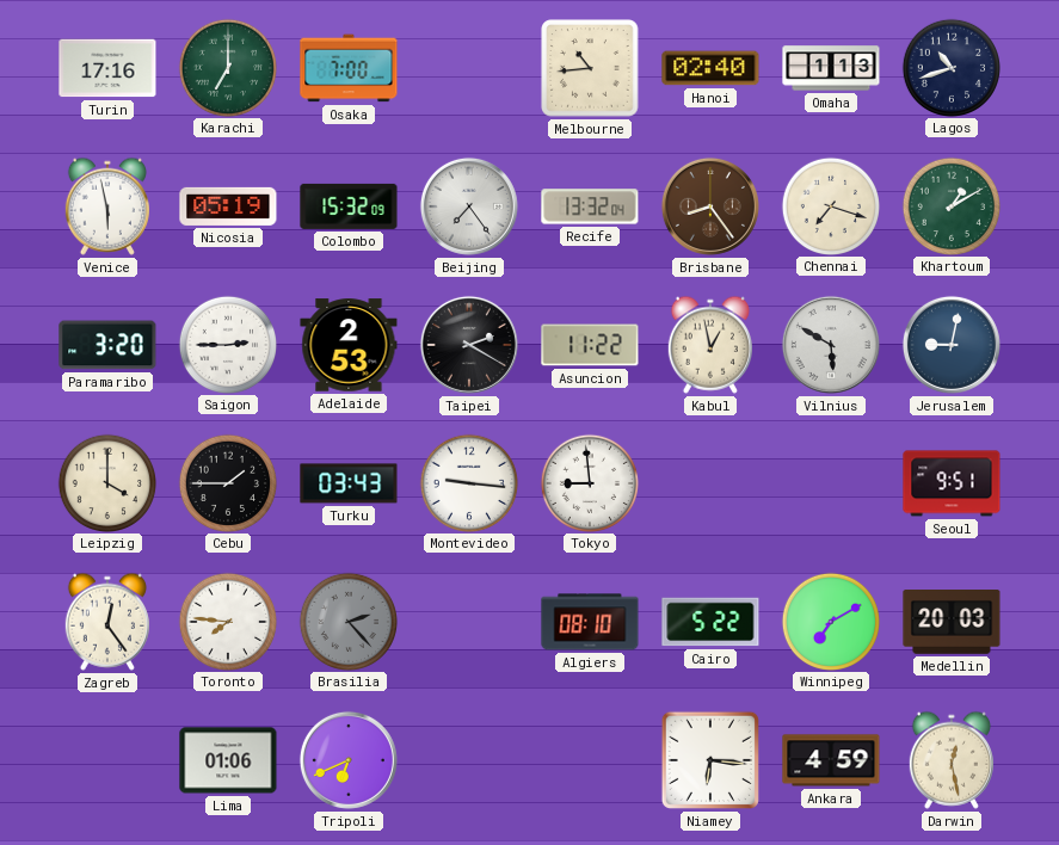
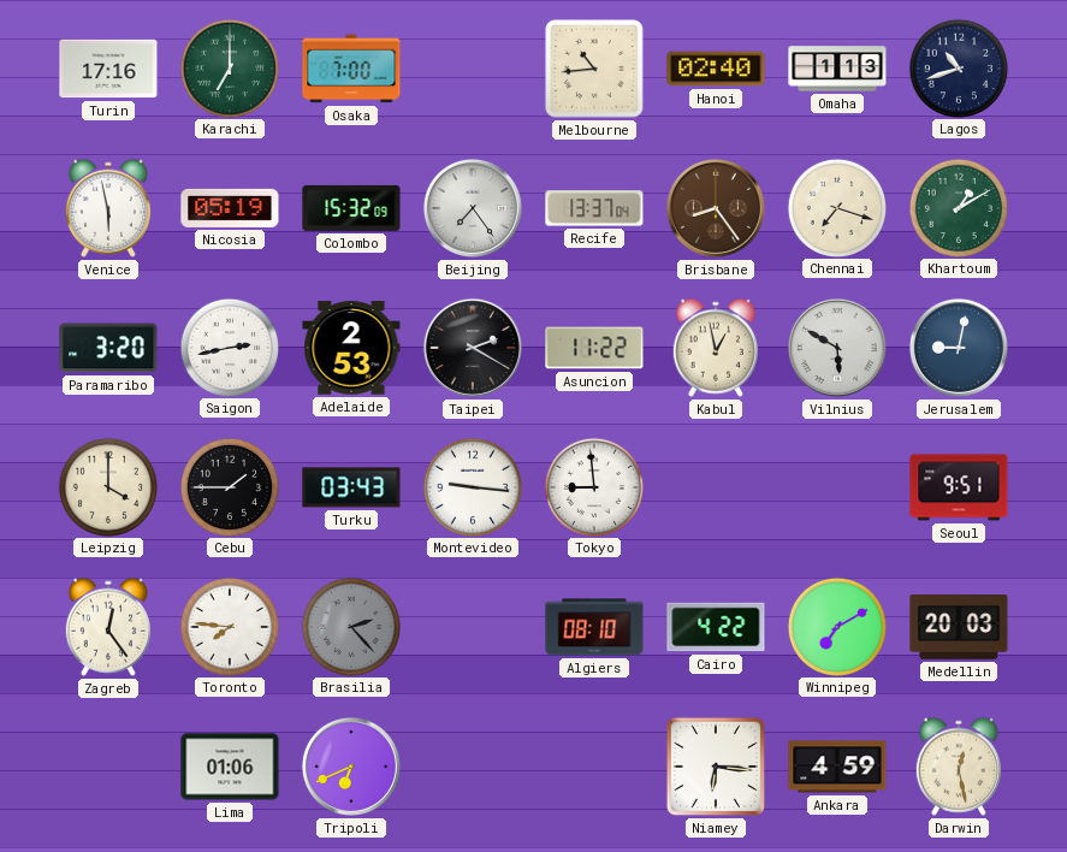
Recife: 13:32 -> 13:37
Saigon: 2:45 -> 2:43
Cairo: 5:22 -> 4:22
